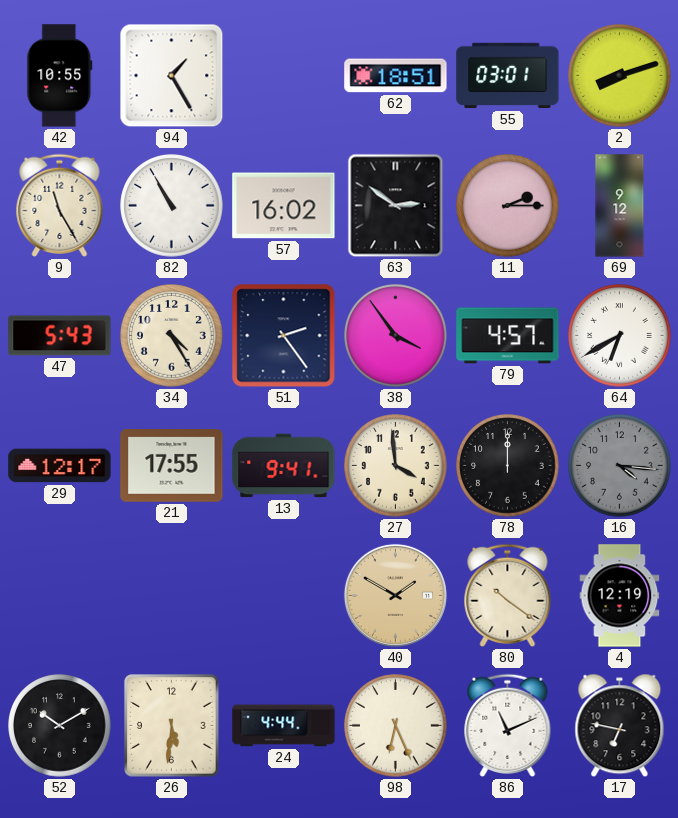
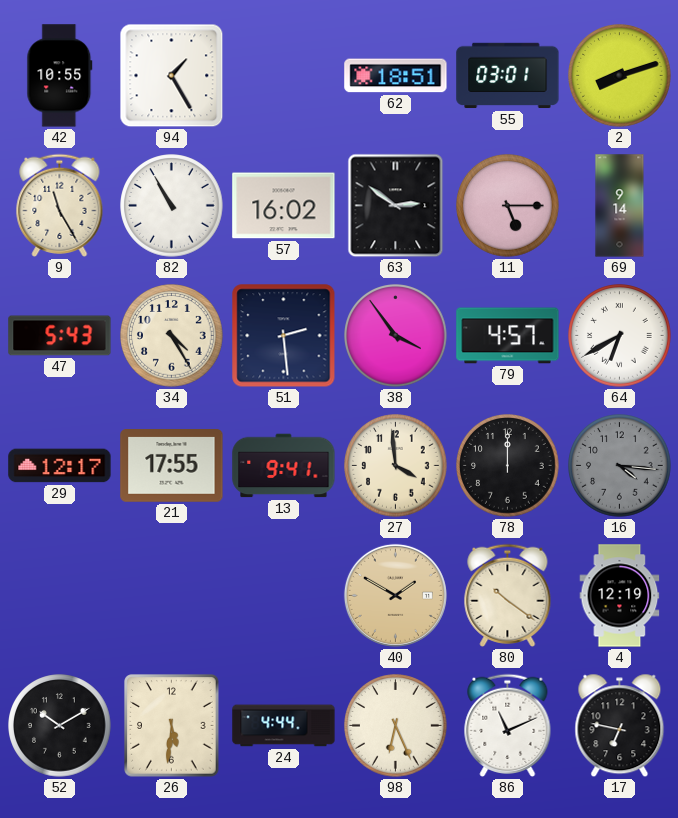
11: 2:15 -> 5:15
69: 9:12 -> 9:14
51: 2:24 -> 2:29
